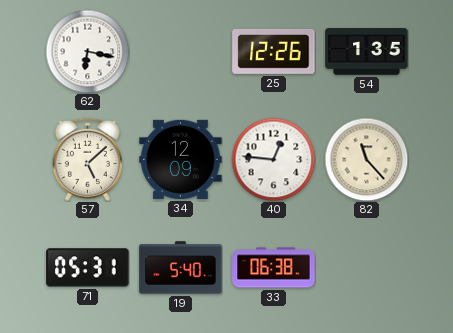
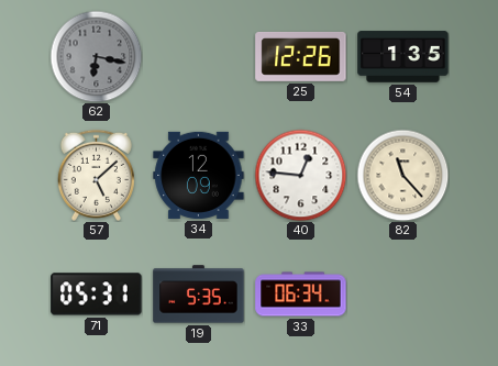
62 dial: white -> grey
19: 5:40 -> 5:35
33: 06:38 -> 06:34
